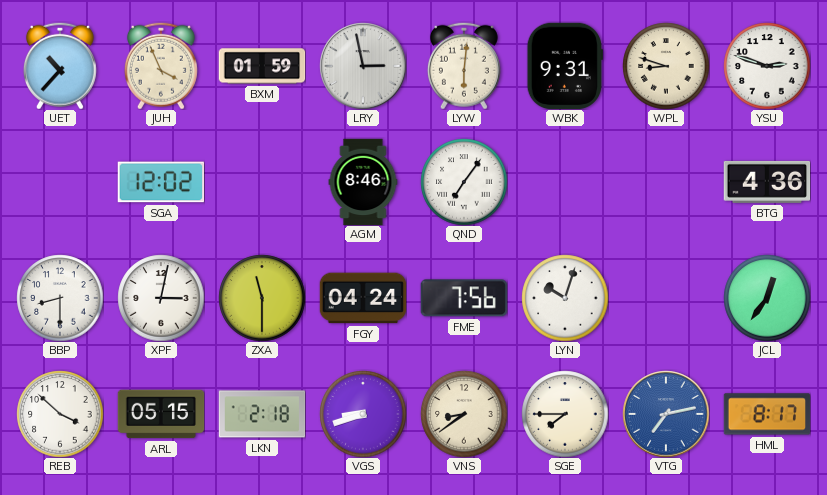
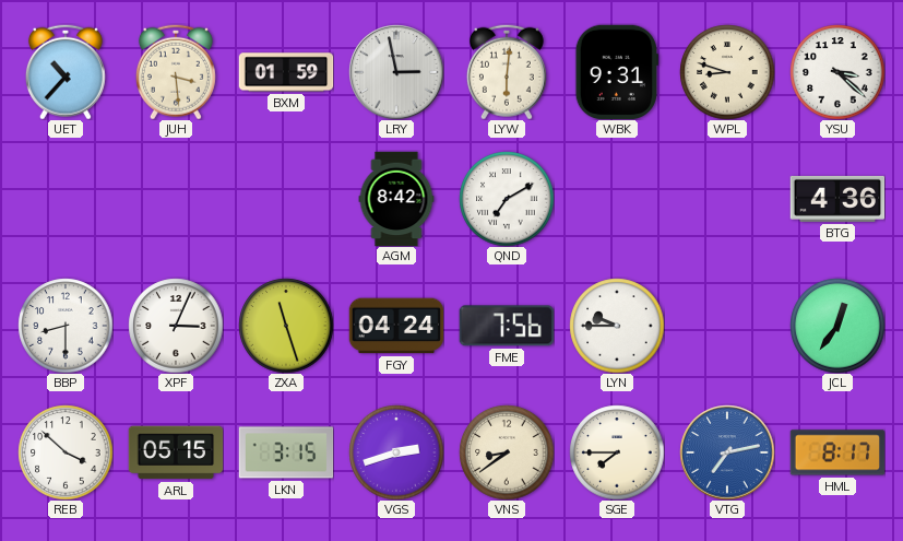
JUH: 3:56 -> 3:29
YSU: 2:48 -> 3:22
SGA: 12:02 -> none
AGM: 8:46 -> 8:42
QND: 7:06 -> 7:10
XPF: 3:02 -> 3:04
ZXA: 11:30 -> 11:27
LYN: 10:03 -> 9:45
LKN: 2:18 -> 3:15
VGS: 8:42 -> 2:42
